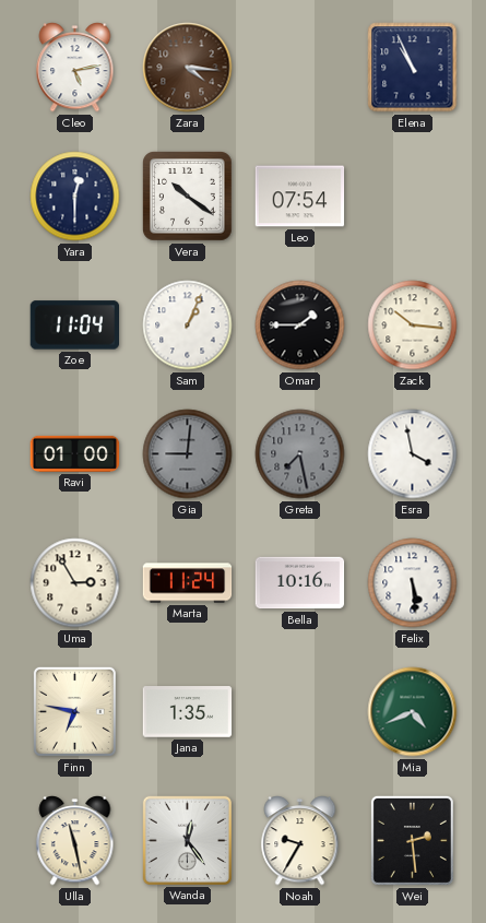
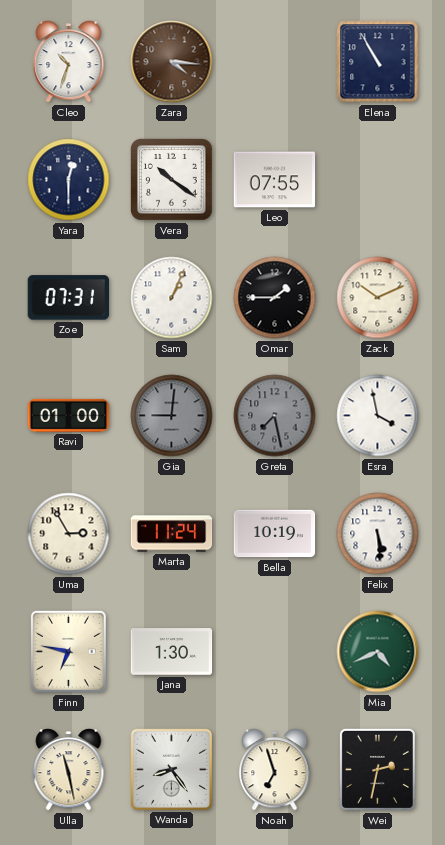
Cleo: 5:13 -> 10:33
Elena: 10:56 -> 10:55
Leo: 07:54 -> 07:55
Zoe: 11:04 -> 07:31
Zack: 10:16 -> 10:11
Bella: 10:16 -> 10:19
Jana: 1:35 -> 1:30
Wanda: 12:24 -> 8:24
Noah: 9:35 -> 6:57
Wei: 2:29 -> 2:32
